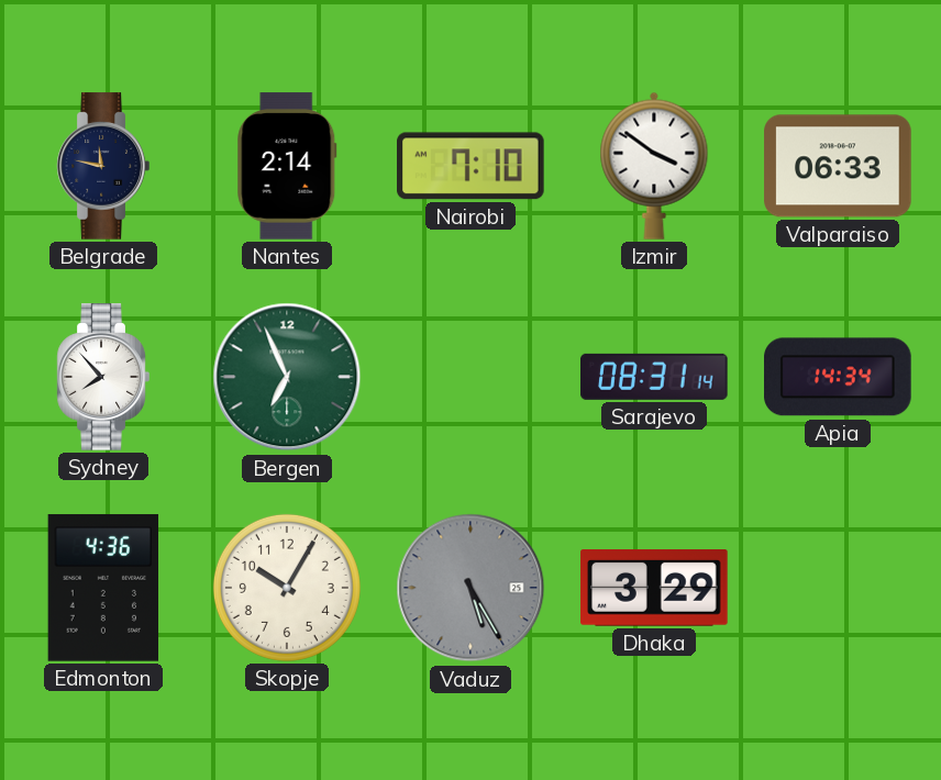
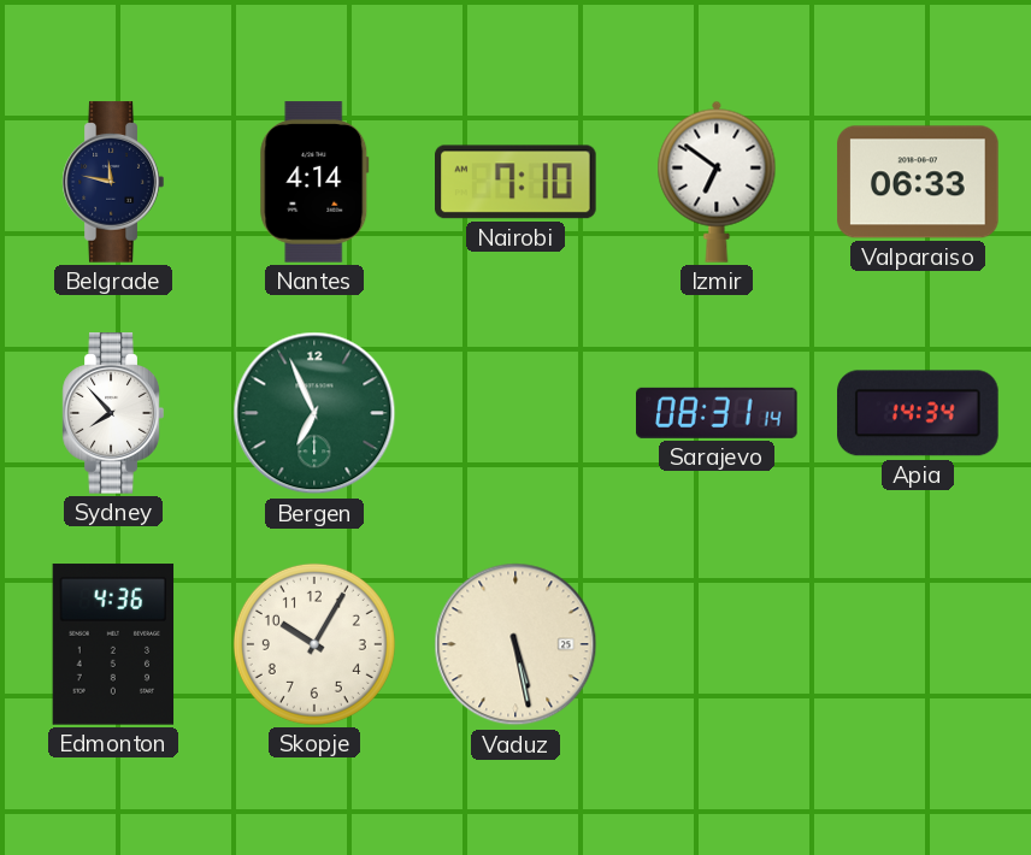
Nantes: 2:14 -> 4:14
Izmir: 3:51 -> 6:51
Vaduz: 5:25 -> 5:28
Vaduz dial: grey -> cream
Dhaka: 3:29 -> none
